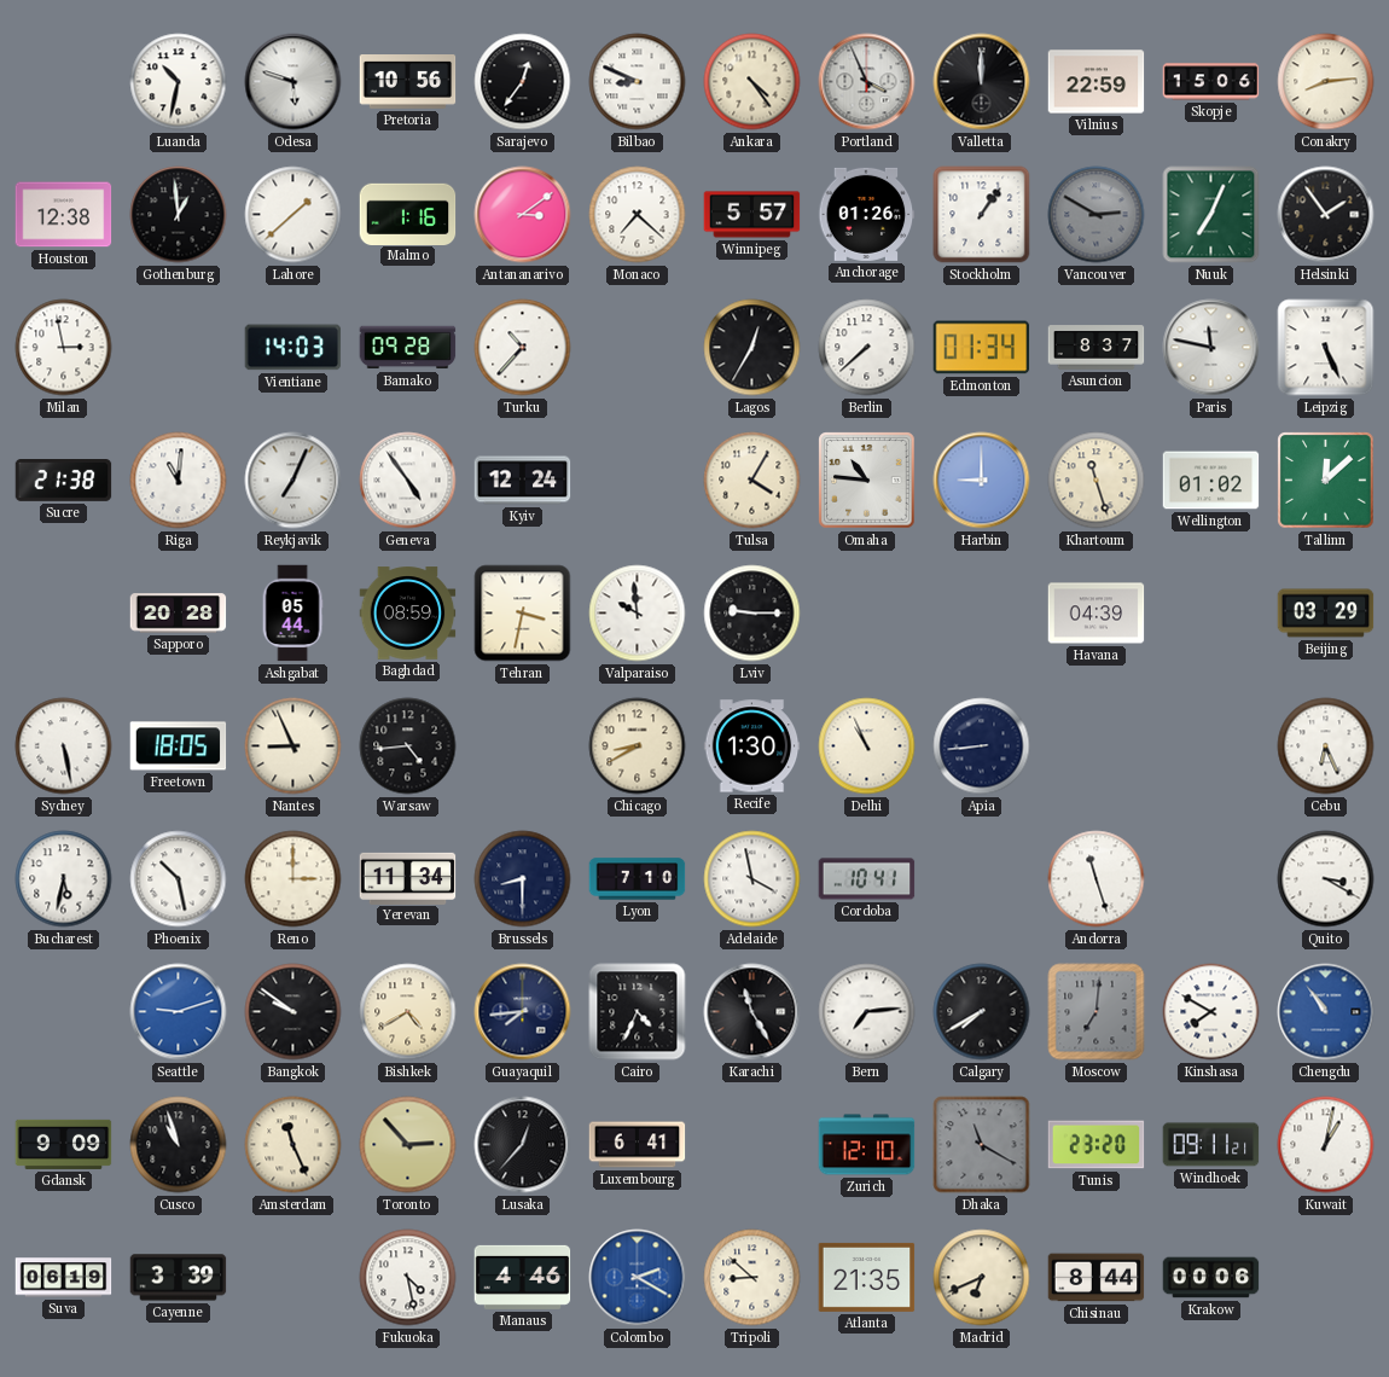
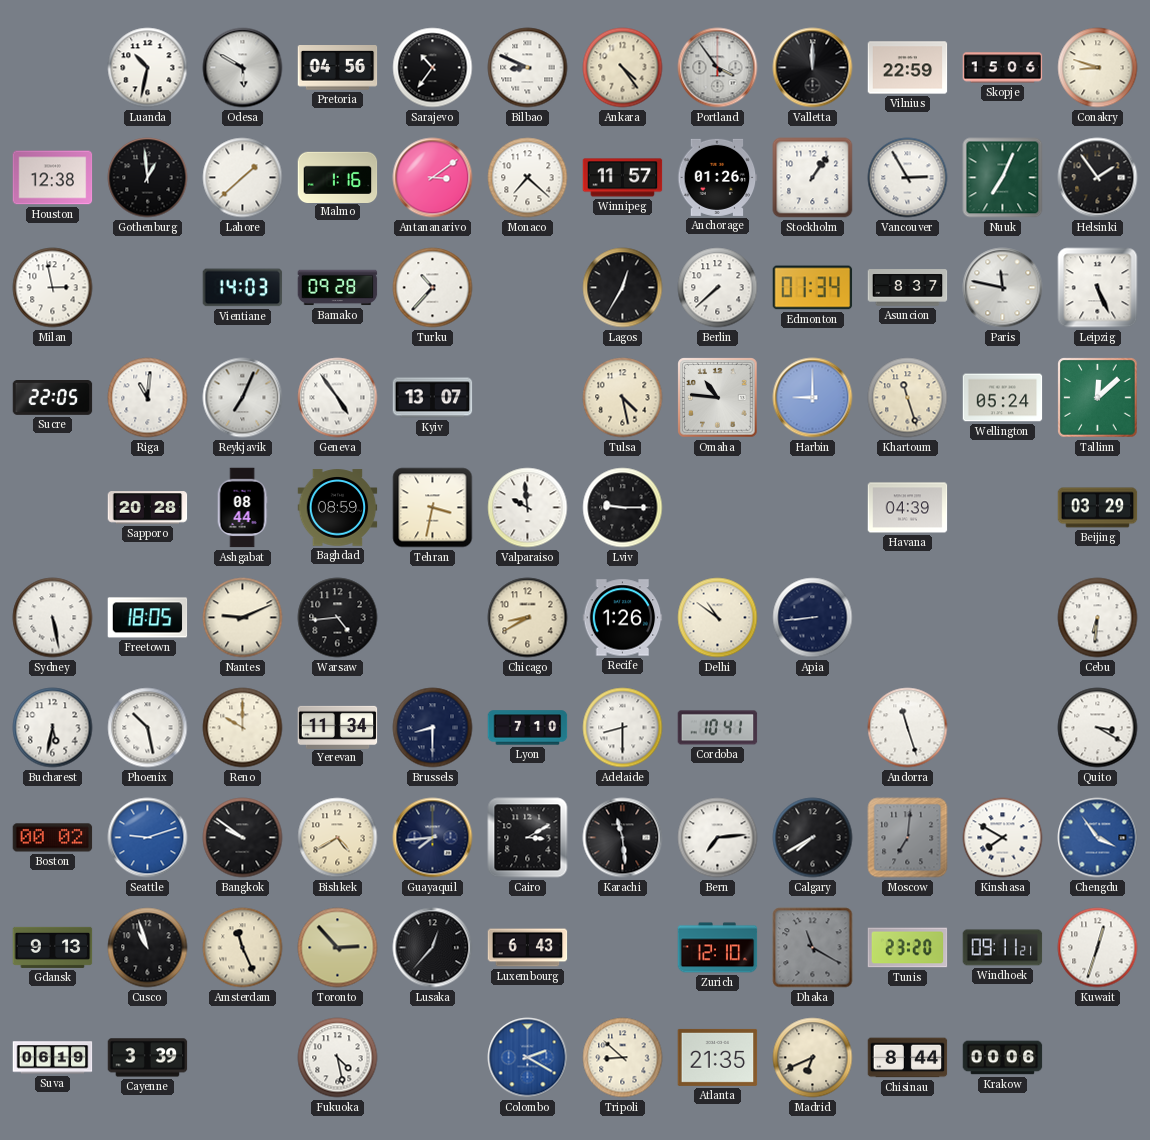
Odesa: 5:48 -> 5:50
Pretoria: 10:56 -> 04:56
Sarajevo: 12:36 -> 10:36
Portland: 3:56 -> 3:54
Conakry: 8:14 -> 8:48
Winnipeg: 5:57 -> 11:57
Vancouver: 2:50 -> 2:55
Vancouver dial: grey -> white
Sucre: 21:38 -> 22:05
Kyiv: 12:24 -> 13:07
Tulsa: 4:05 -> 4:28
Wellington: 01:02 -> 05:24
Ashgabat: 05:44 -> 08:44
Nantes: 8:56 -> 9:11
Recife: 1:30 -> 1:26
Delhi: 10:56 -> 10:51
Cebu: 6:26 -> 6:31
Reno: 3:00 -> 10:00
Adelaide: 3:58 -> 8:30
Boston: none -> 00:02
Cairo: 4:34 -> 3:10
Karachi: 11:25 -> 11:29
Chengdu: 10:54 -> 3:54
Gdansk: 9:09 -> 9:13
Luxembourg: 6:41 -> 6:43
Kuwait: 1:02 -> 12:33
Manaus: 4:46 -> none
